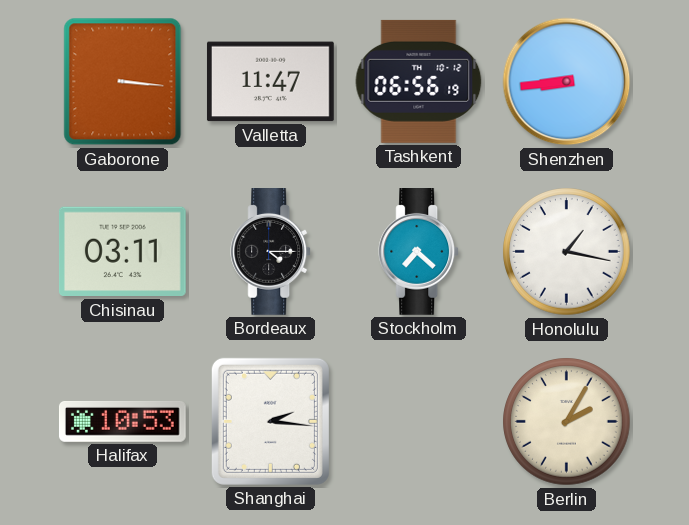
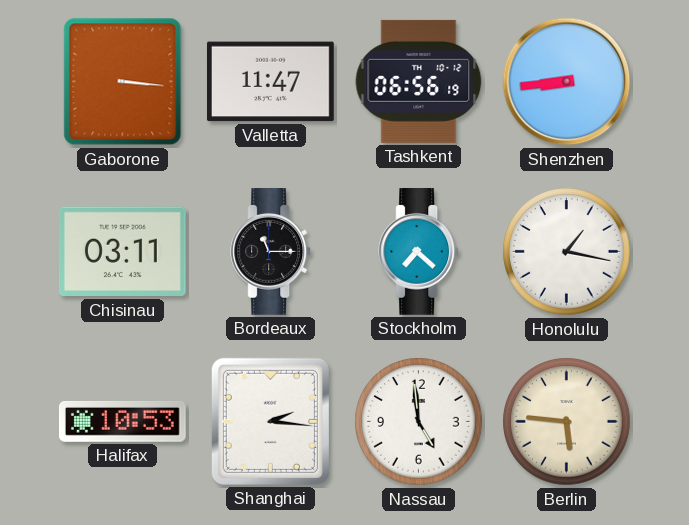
Bordeaux: 4:15 -> 11:15
Nassau: none -> 4:59
Berlin: 2:05 -> 5:46
